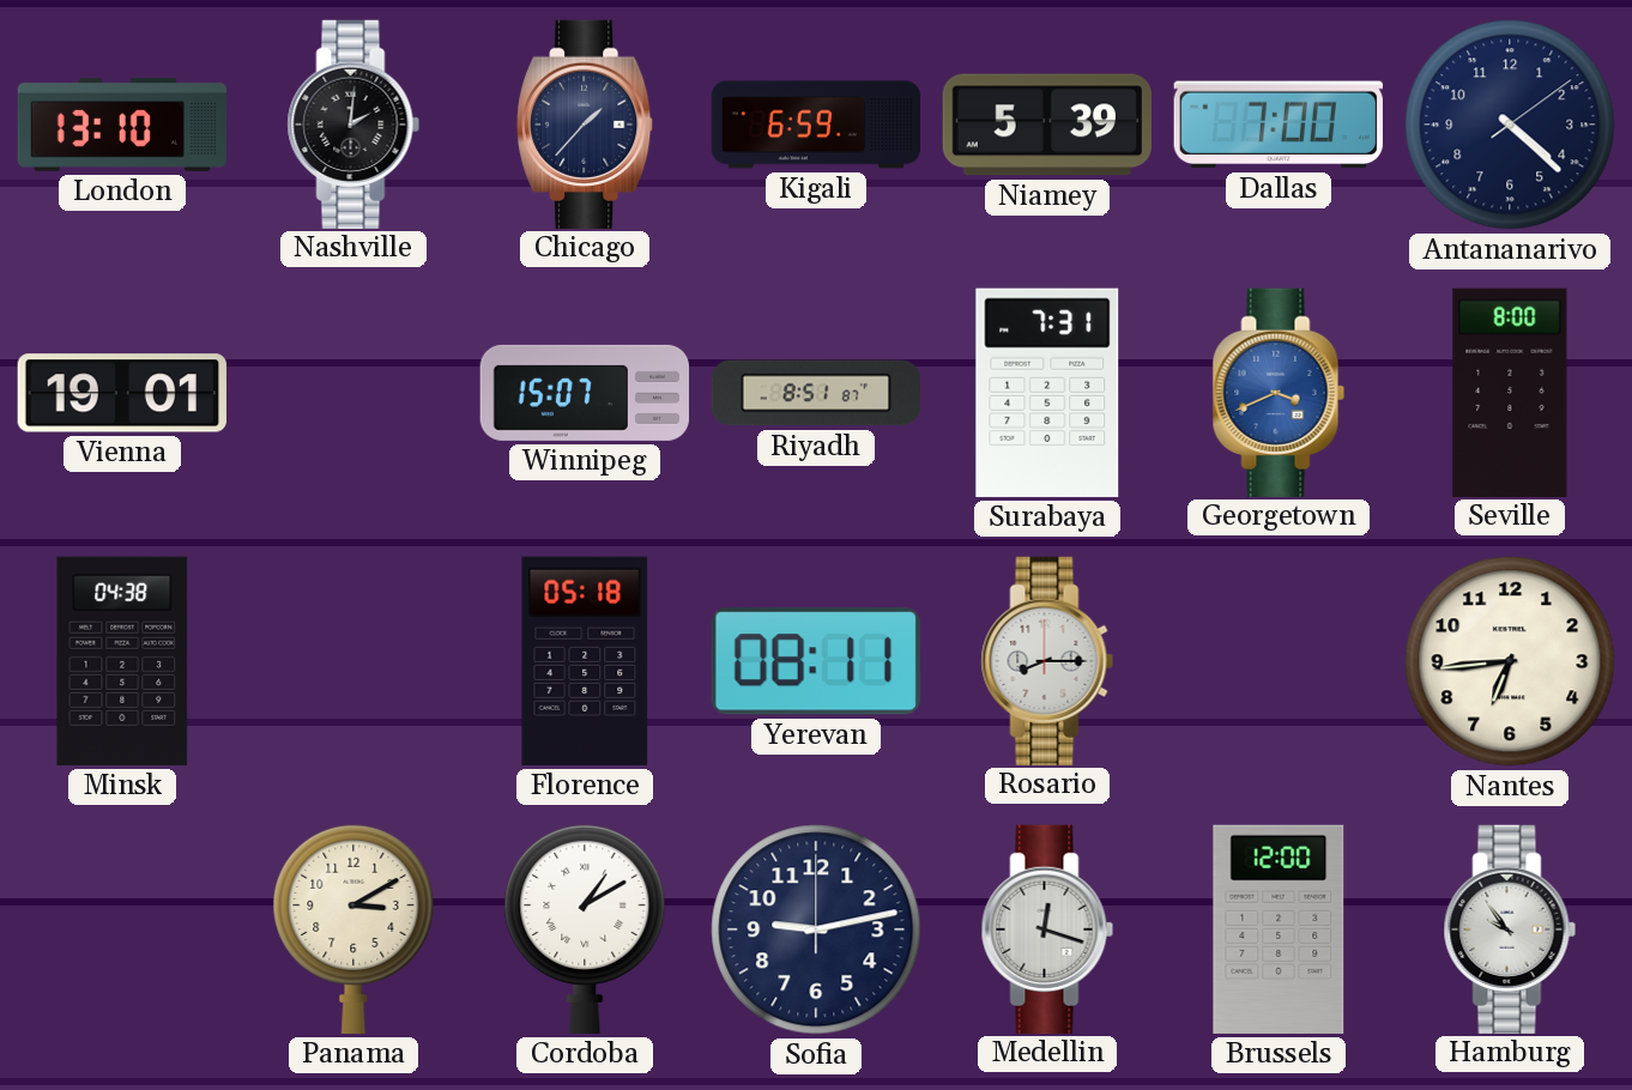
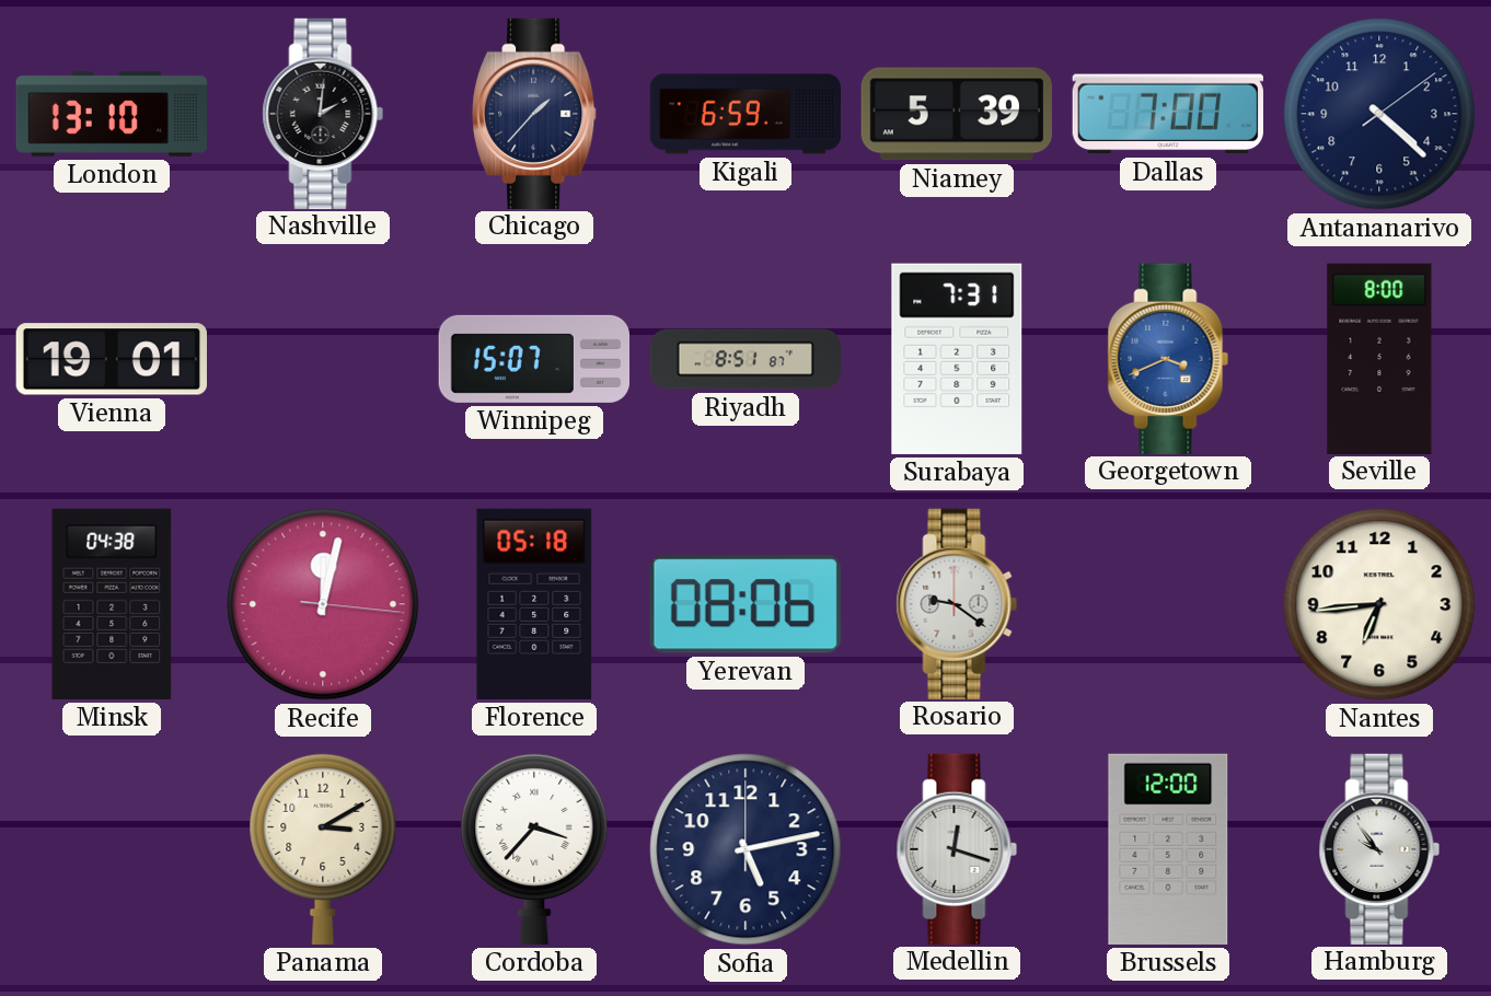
Recife: none -> 12:02
Yerevan: 08:11 -> 08:06
Rosario: 8:15 -> 9:21
Cordoba: 1:10 -> 3:37
Sofia: 9:13 -> 5:13
